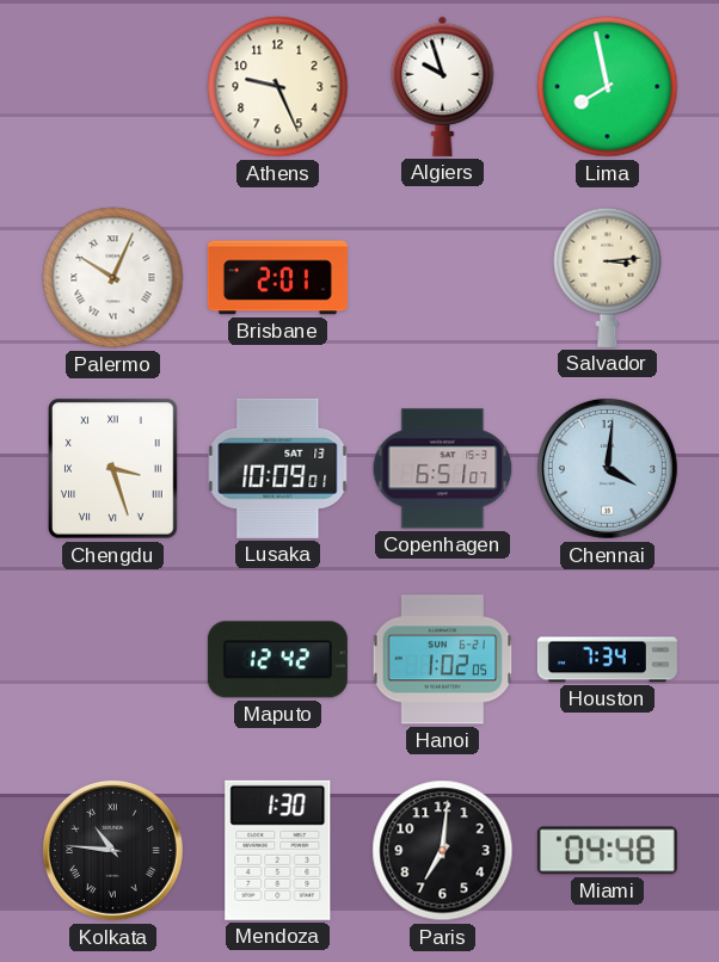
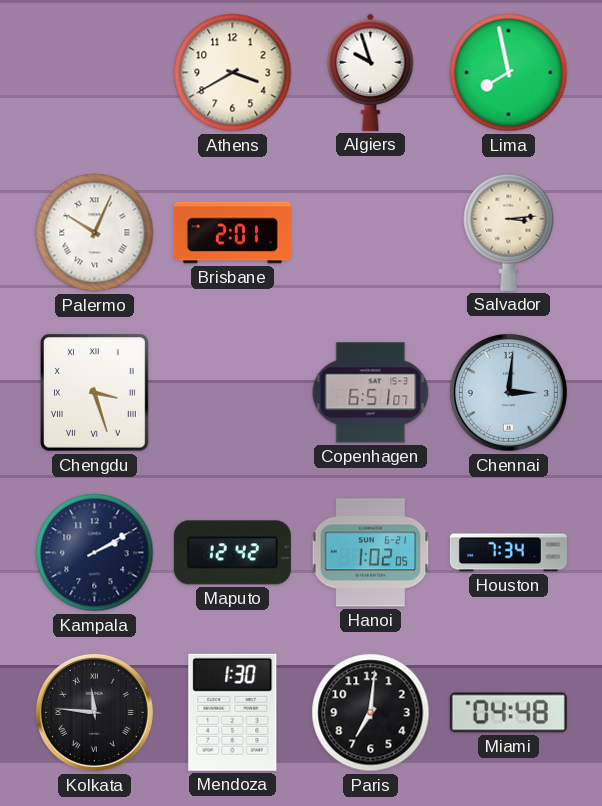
Athens: 9:26 -> 3:40
Lusaka: 10:09 -> none
Chennai: 4:01 -> 3:01
Kampala: none -> 2:10
Kolkata: 10:46 -> 11:46
